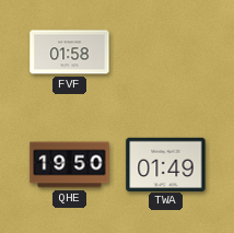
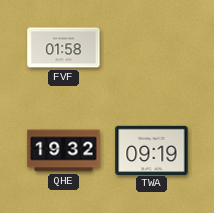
QHE: 19:50 -> 19:32
TWA: 01:49 -> 09:19
